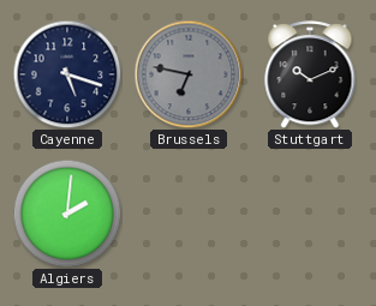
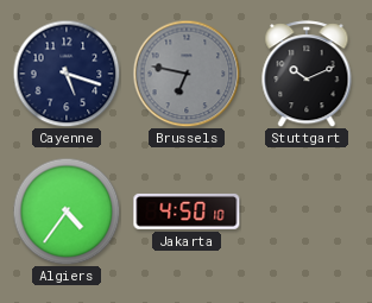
Algiers: 2:01 -> 4:36
Jakarta: none -> 4:50
